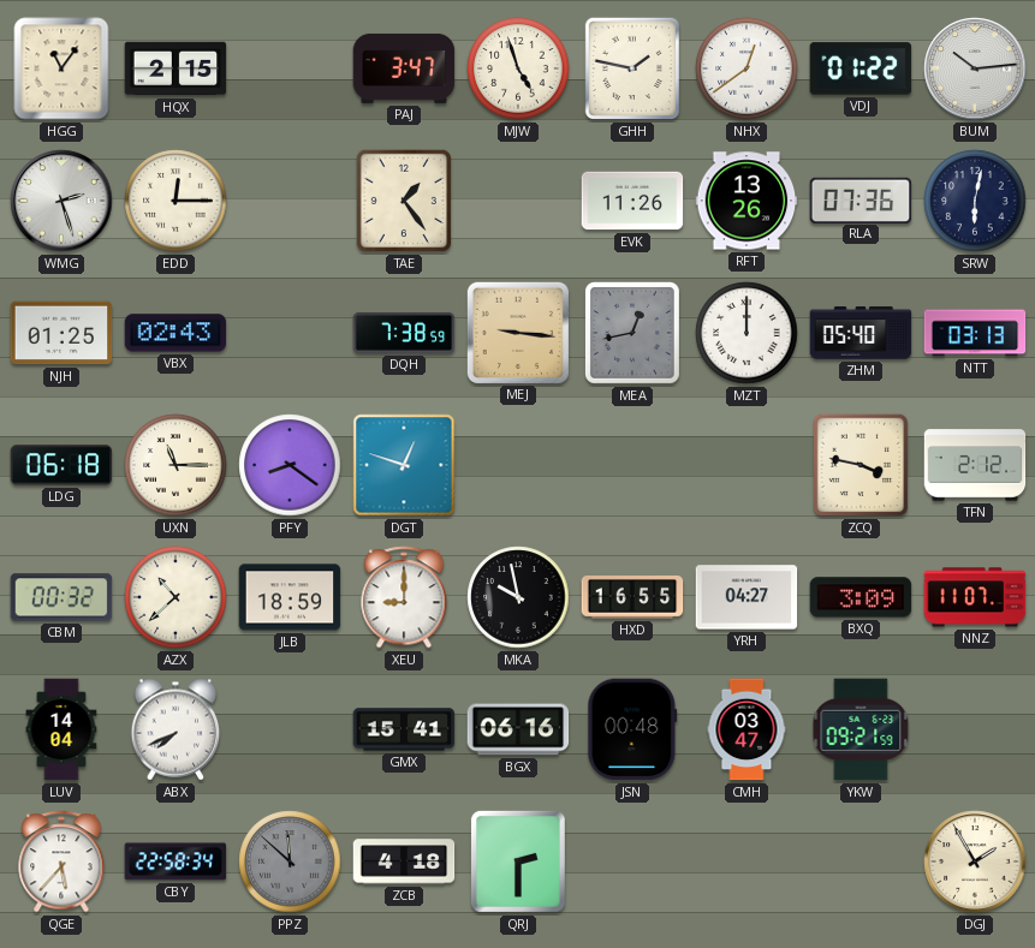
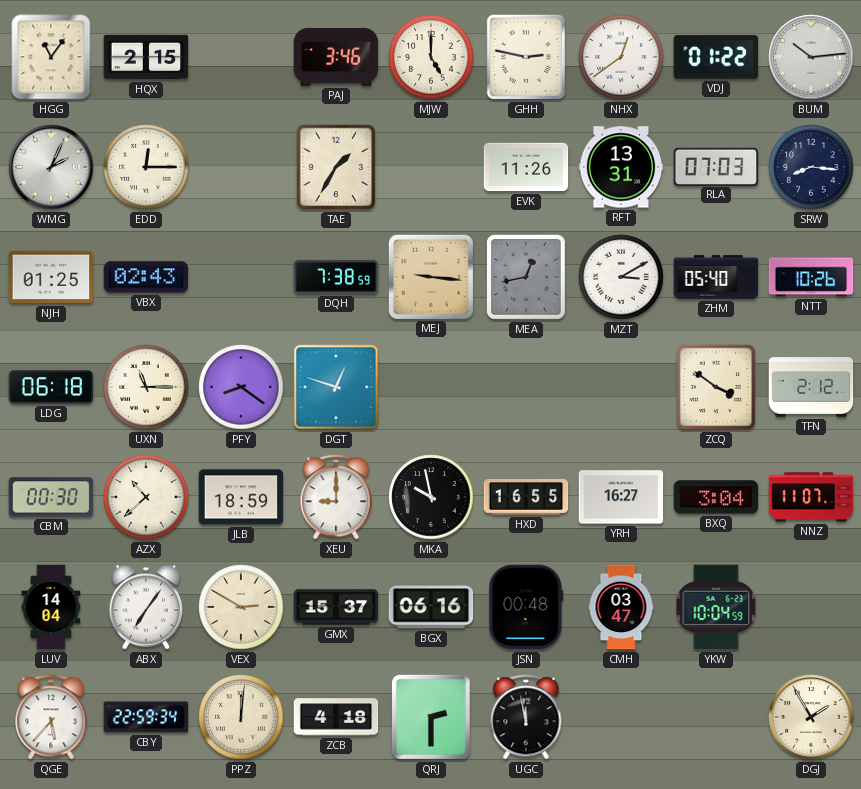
PAJ: 3:47 -> 3:46
MJW: 4:57 -> 5:00
GHH: 1:47 -> 2:47
WMG: 2:27 -> 2:04
TAE: 1:24 -> 1:35
RFT: 13:26 -> 13:31
RLA: 07:36 -> 07:03
SRW: 6:02 -> 8:16
MZT: 12:00 -> 3:10
NTT: 03:13 -> 10:26
ZCQ: 3:47 -> 3:51
CBM: 00:32 -> 00:30
YRH: 04:27 -> 16:27
BXQ: 3:09 -> 3:04
ABX: 7:41 -> 7:06
VEX: none -> 2:50
GMX: 15:41 -> 15:37
YKW: 09:21 -> 10:04
CBY: 22:58 -> 22:59
PPZ: 11:52 -> 12:01
PPZ dial: grey -> cream
UGC: none -> 11:58
